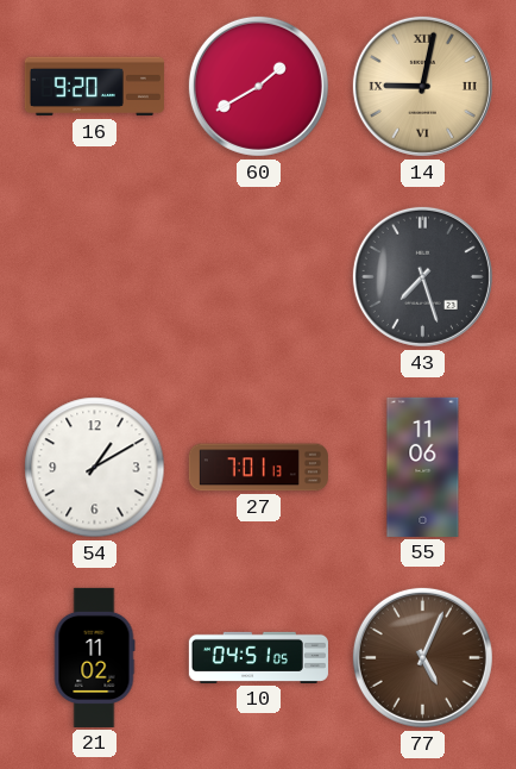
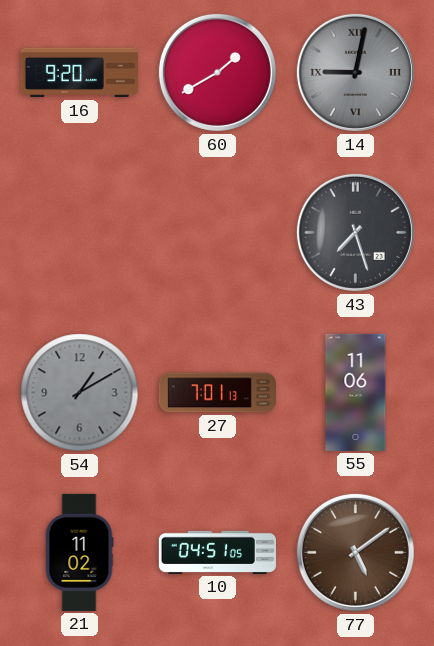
14 dial: champagne -> grey
54 dial: white -> grey
77: 5:04 -> 5:09
